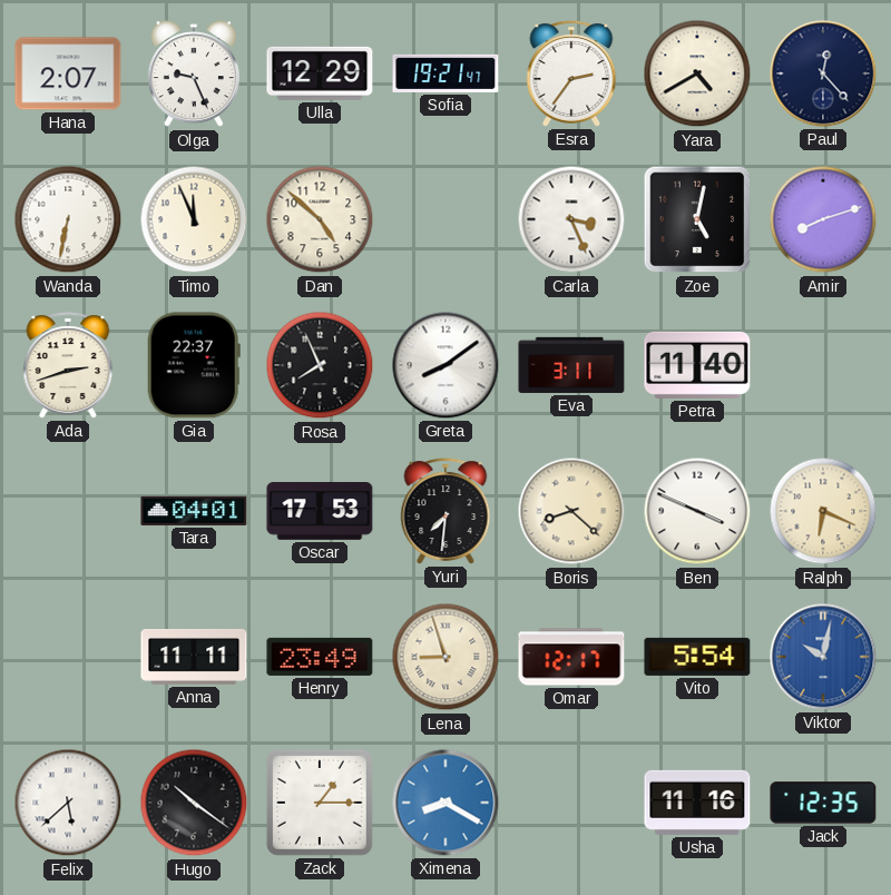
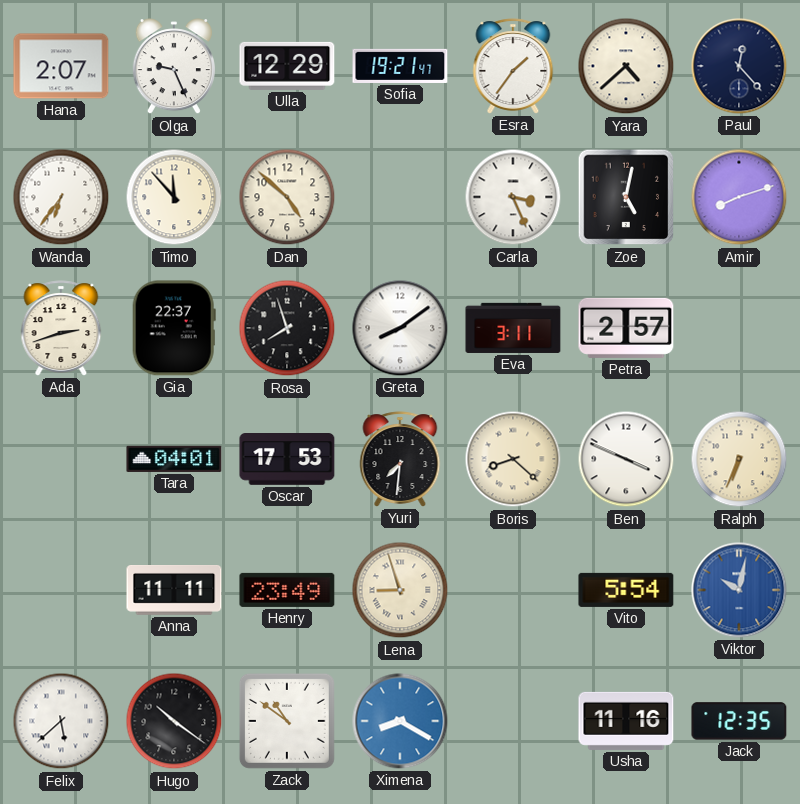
Esra: 2:36 -> 1:36
Yara: 4:40 -> 4:38
Wanda: 6:32 -> 6:36
Timo: 11:56 -> 11:53
Rosa: 7:56 -> 7:57
Petra: 11:40 -> 2:57
Ralph: 6:19 -> 6:34
Omar: 12:17 -> none
Zack: 1:15 -> 10:51
